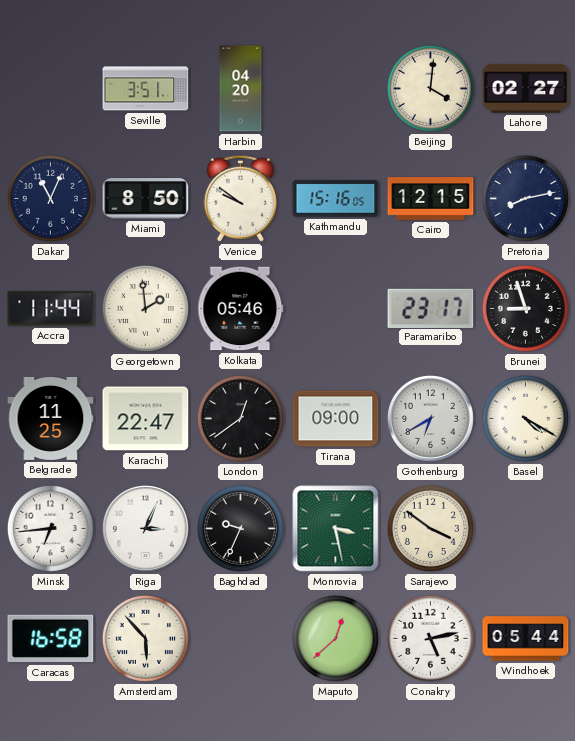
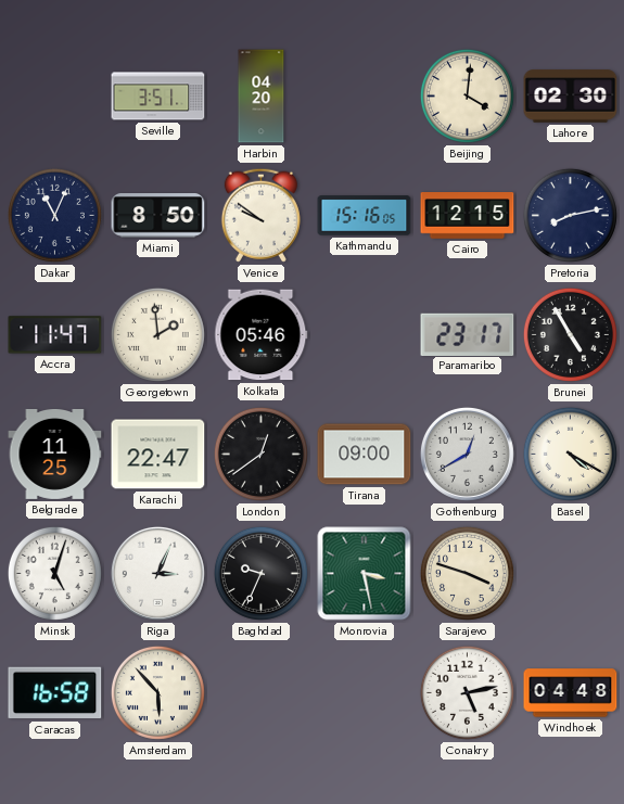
Lahore: 02:27 -> 02:30
Accra: 11:44 -> 11:47
Brunei: 8:57 -> 4:55
Gothenburg: 6:40 -> 12:40
Minsk: 6:44 -> 5:03
Sarajevo: 3:51 -> 3:48
Maputo: 12:38 -> none
Windhoek: 05:44 -> 04:48
